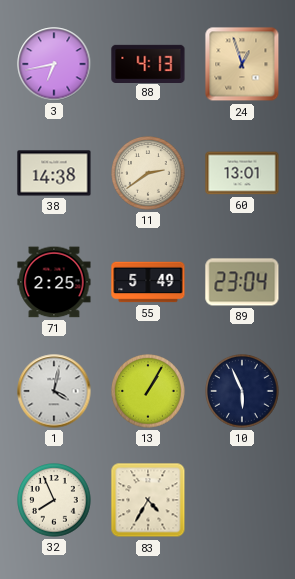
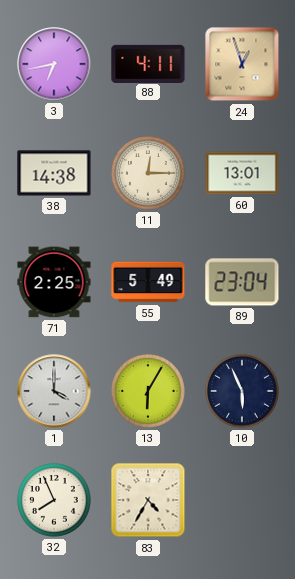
88: 4:13 -> 4:11
11: 2:39 -> 12:15
1: 4:02 -> 4:00
13: 1:05 -> 6:05
